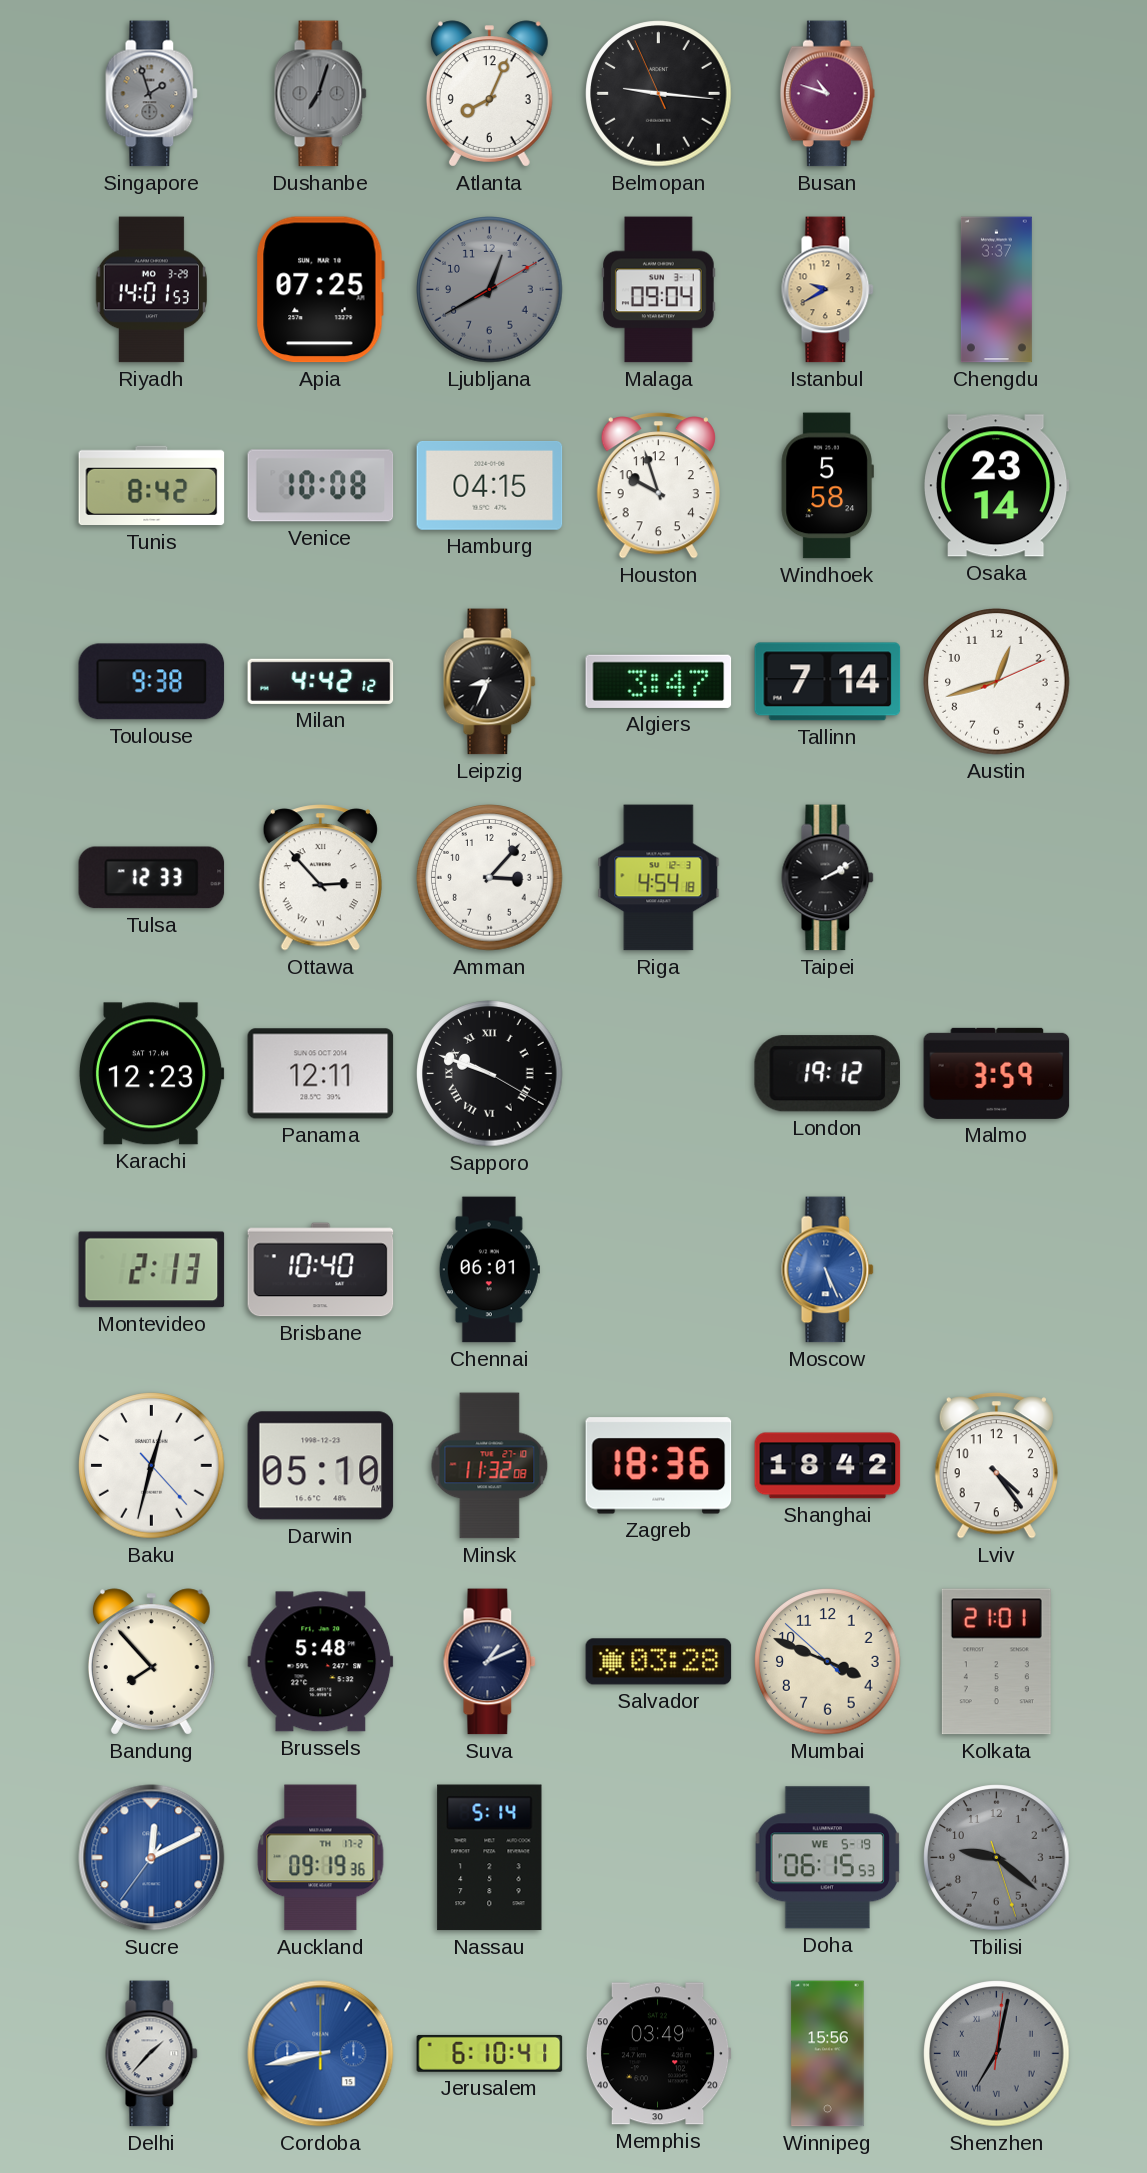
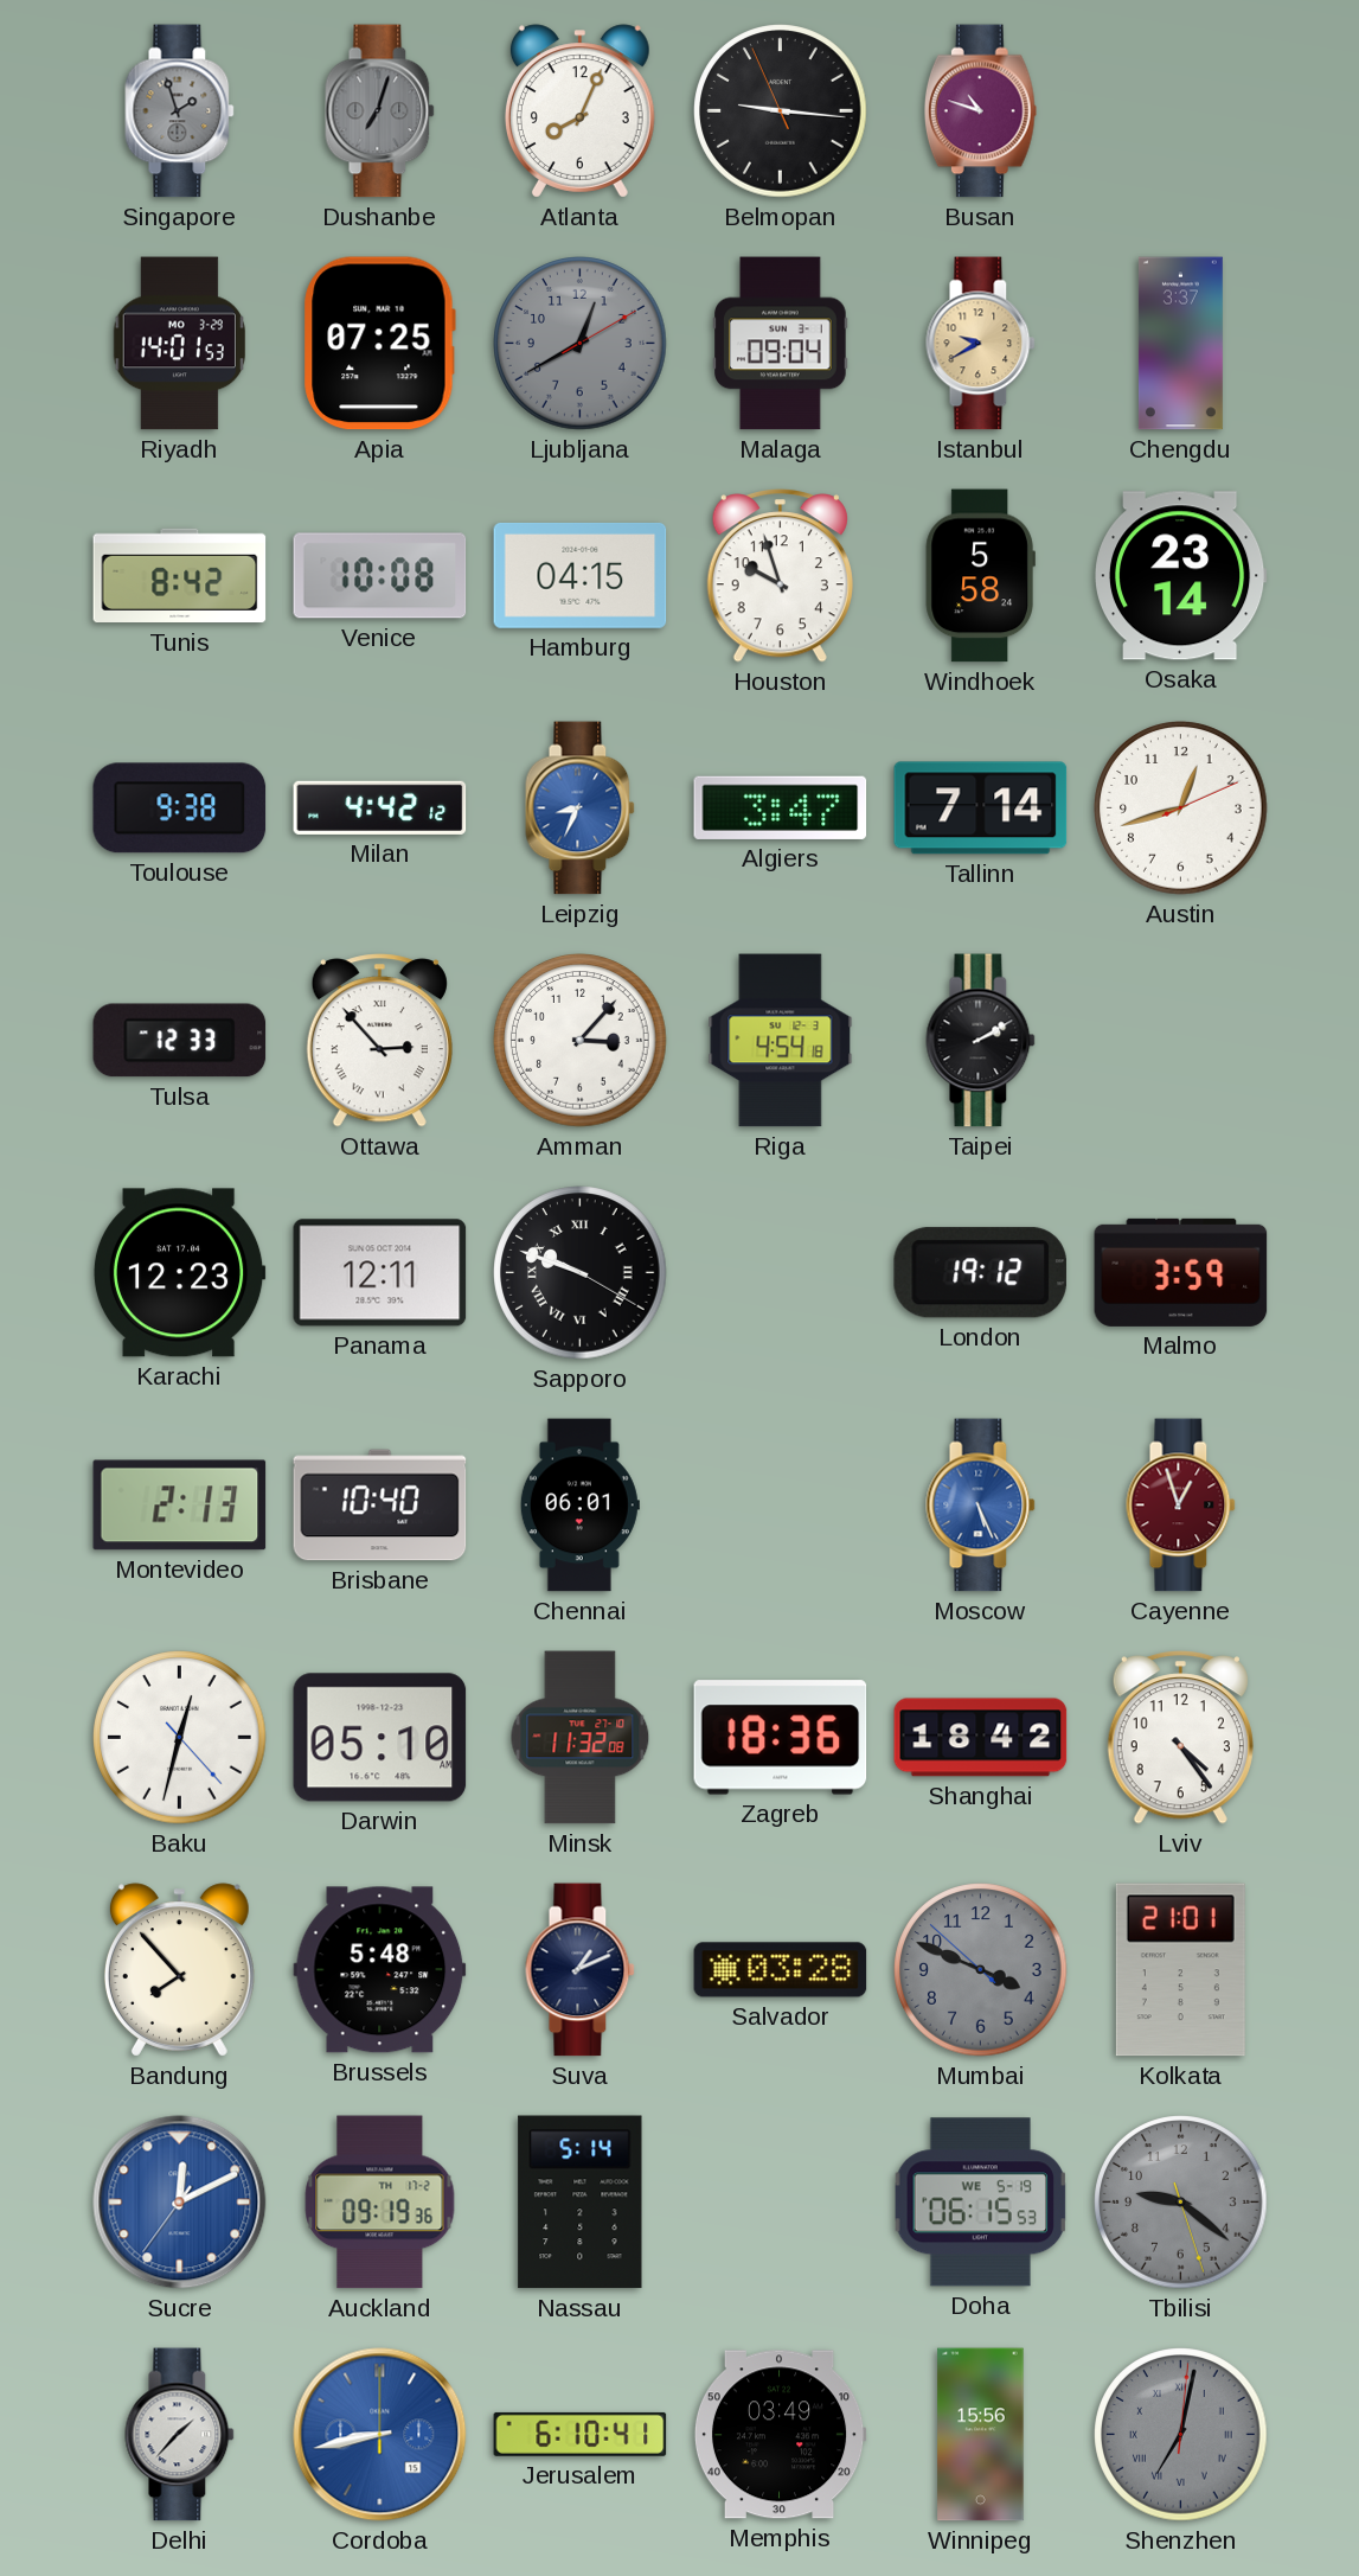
Leipzig dial: black -> blue
Cayenne: none -> 12:57
Mumbai dial: cream -> grey
